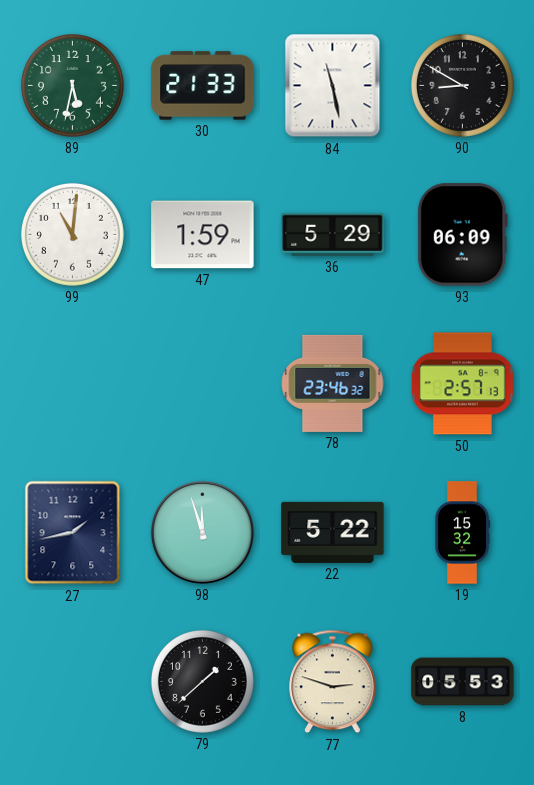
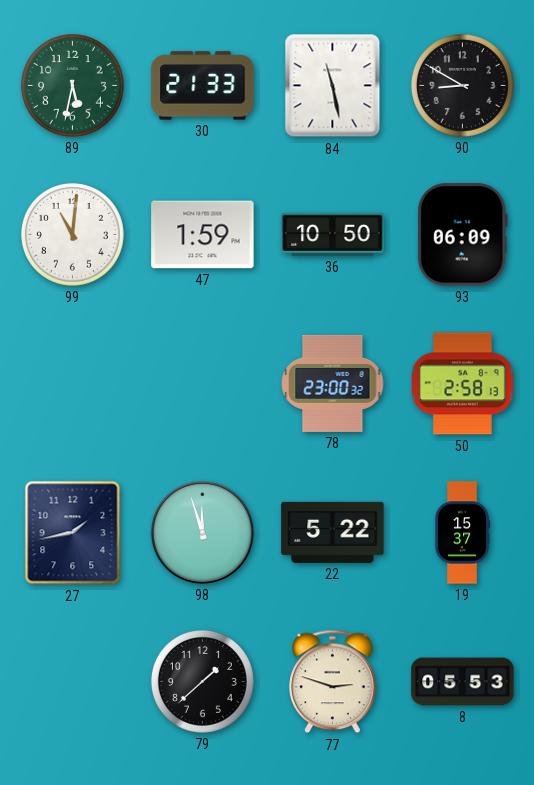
36: 5:29 -> 10:50
78: 23:46 -> 23:00
50: 2:57 -> 2:58
19: 15:32 -> 15:37
